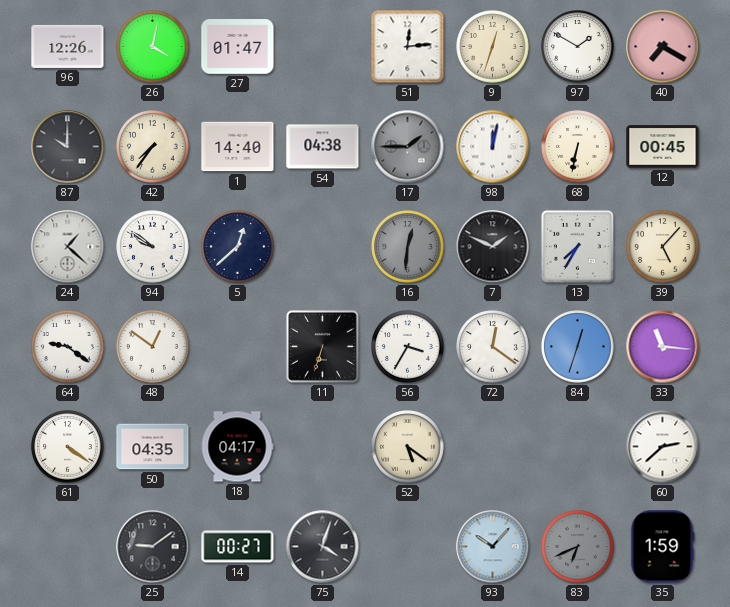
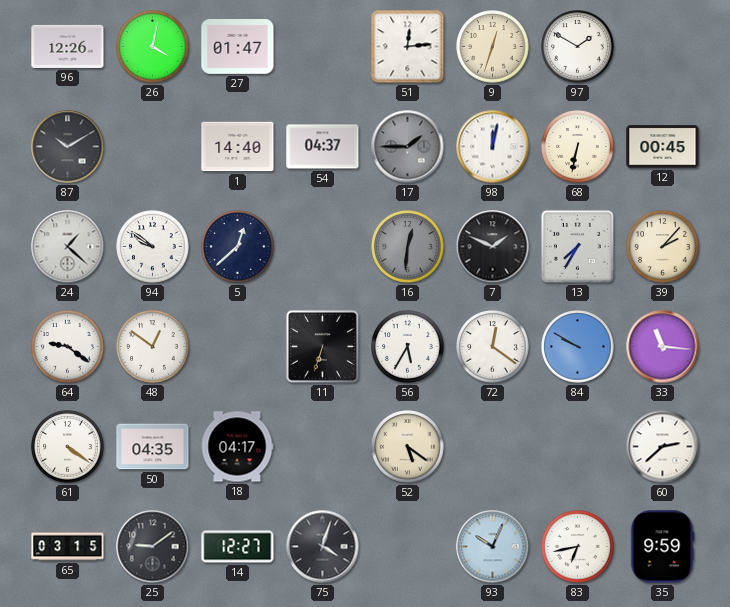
40: 7:20 -> none
87: 10:00 -> 10:10
42: 7:36 -> none
54: 04:38 -> 04:37
39: 5:07 -> 2:07
56: 3:35 -> 5:35
84: 12:33 -> 9:50
65: none -> 03:15
14: 00:27 -> 12:27
93: 10:07 -> 10:04
83: 6:41 -> 6:43
83 dial: grey -> white
35: 1:59 -> 9:59
